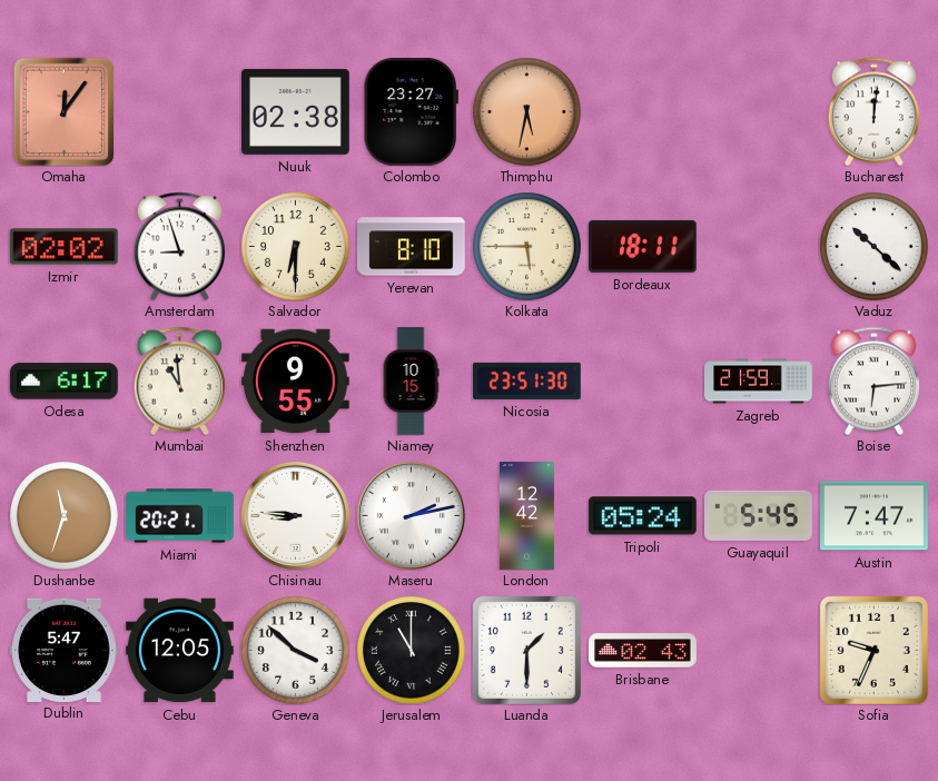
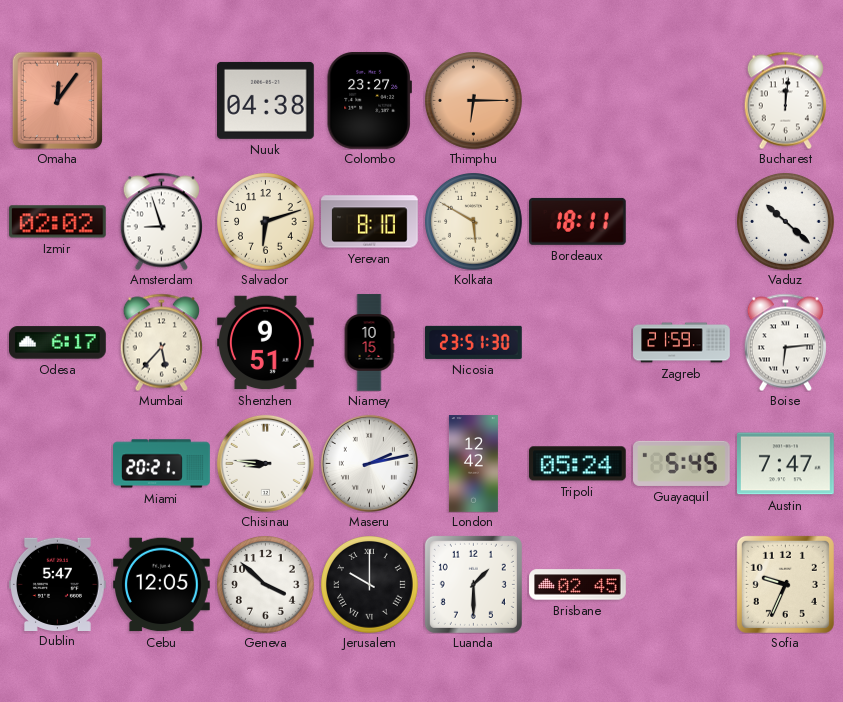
Nuuk: 02:38 -> 04:38
Thimphu: 5:32 -> 6:15
Salvador: 6:30 -> 6:12
Kolkata: 5:45 -> 5:50
Mumbai: 10:59 -> 5:37
Shenzhen: 9:55 -> 9:51
Dushanbe: 11:33 -> none
Jerusalem: 11:00 -> 10:00
Brisbane: 02:43 -> 02:45
